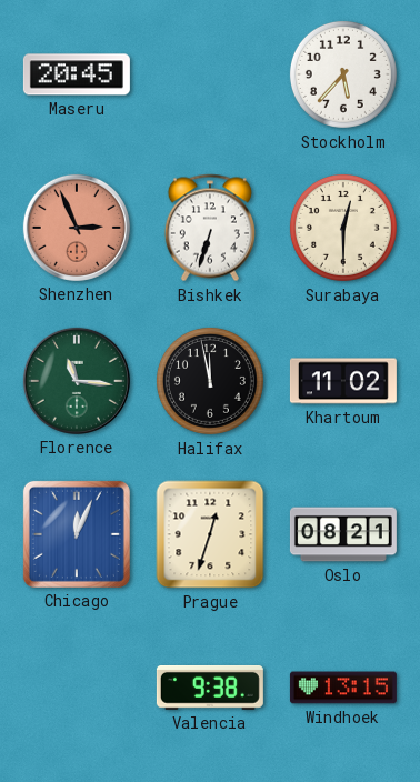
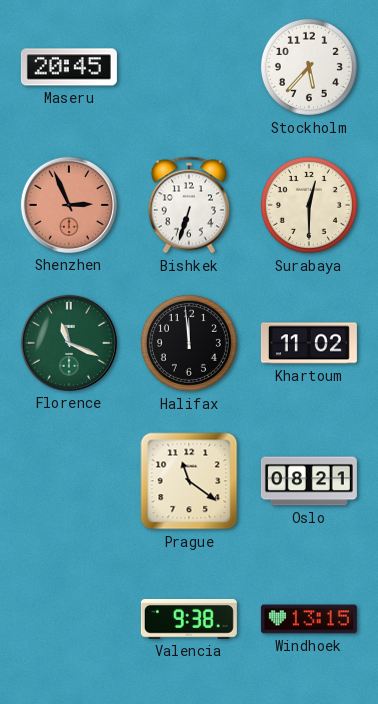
Florence: 11:16 -> 11:19
Halifax: 11:58 -> 11:59
Chicago: 12:04 -> none
Prague: 12:33 -> 11:21
